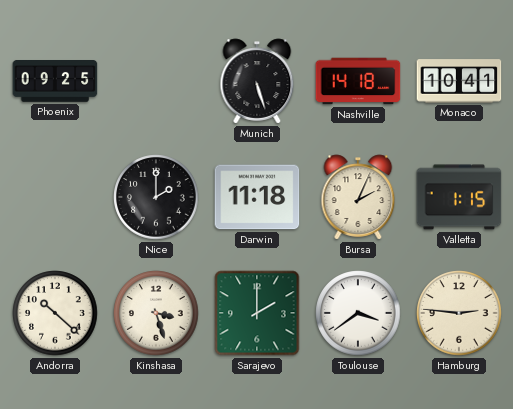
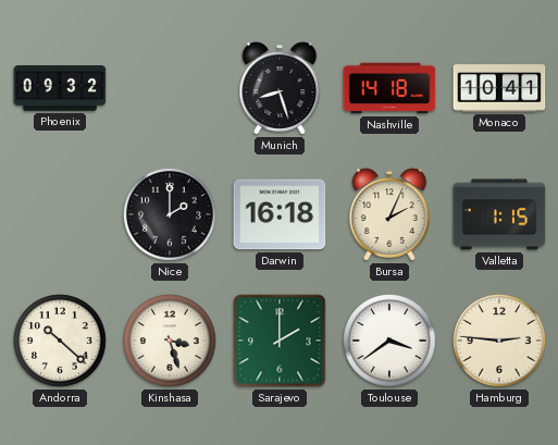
Phoenix: 09:25 -> 09:32
Munich: 5:27 -> 8:27
Darwin: 11:18 -> 16:18
